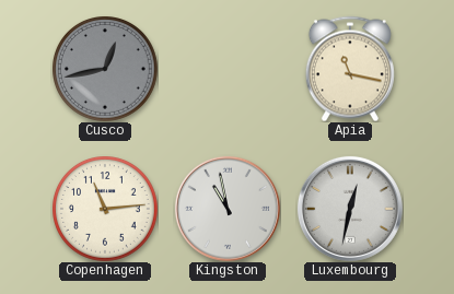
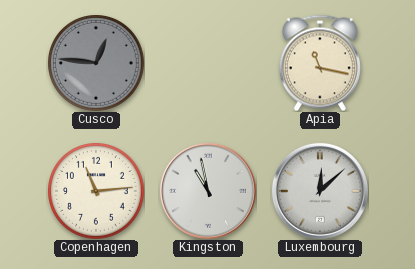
Cusco: 12:43 -> 12:46
Luxembourg: 12:32 -> 12:08
